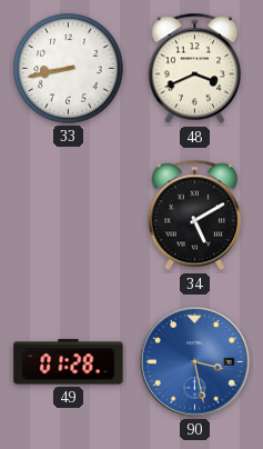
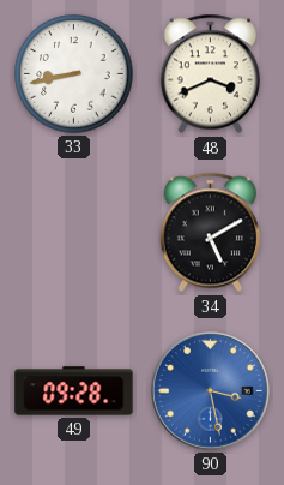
49: 01:28 -> 09:28
